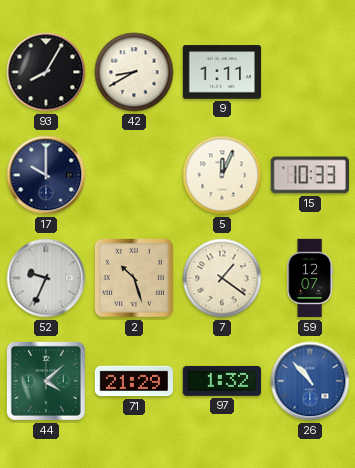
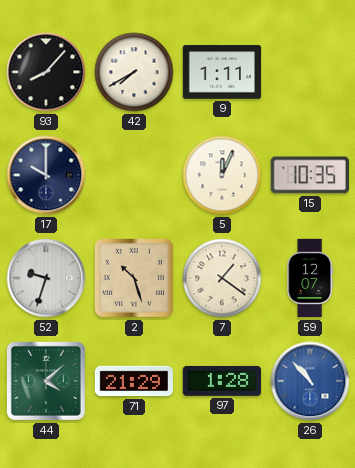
93: 8:05 -> 8:07
42: 8:40 -> 7:40
15: 10:33 -> 10:35
52: 9:34 -> 9:33
97: 1:32 -> 1:28
